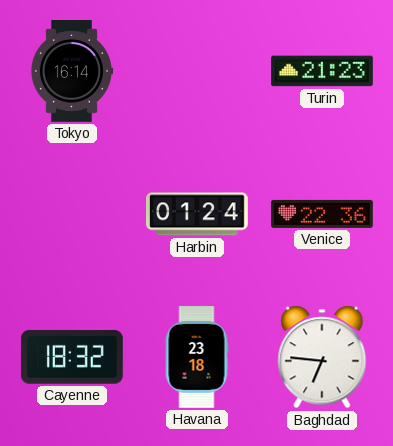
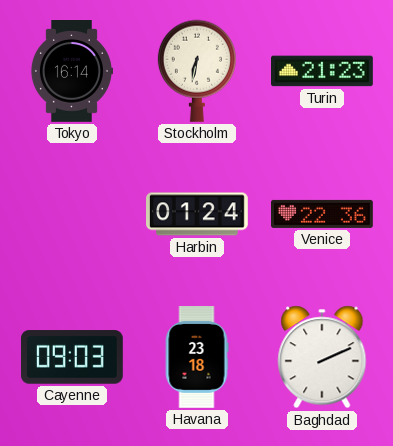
Stockholm: none -> 6:32
Cayenne: 18:32 -> 09:03
Baghdad: 6:46 -> 2:11
